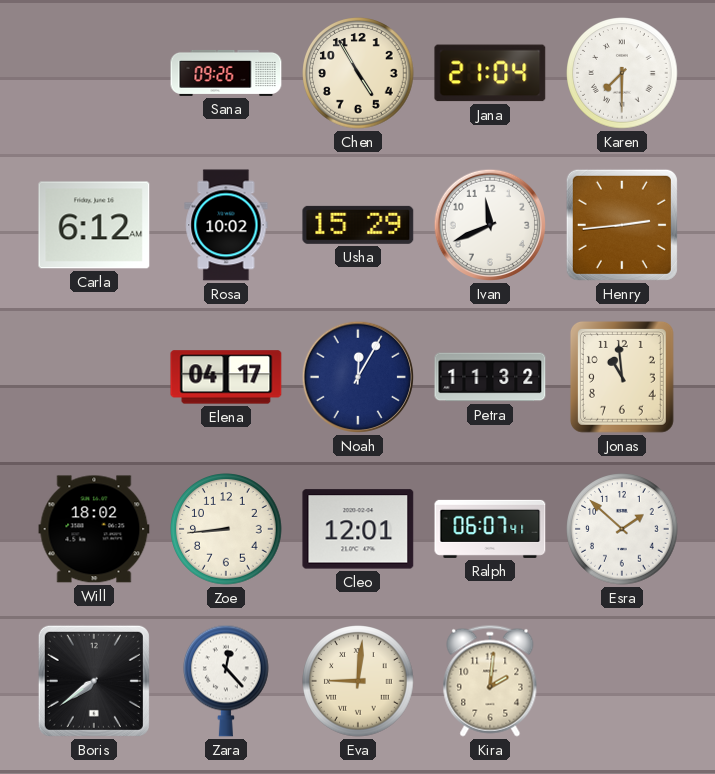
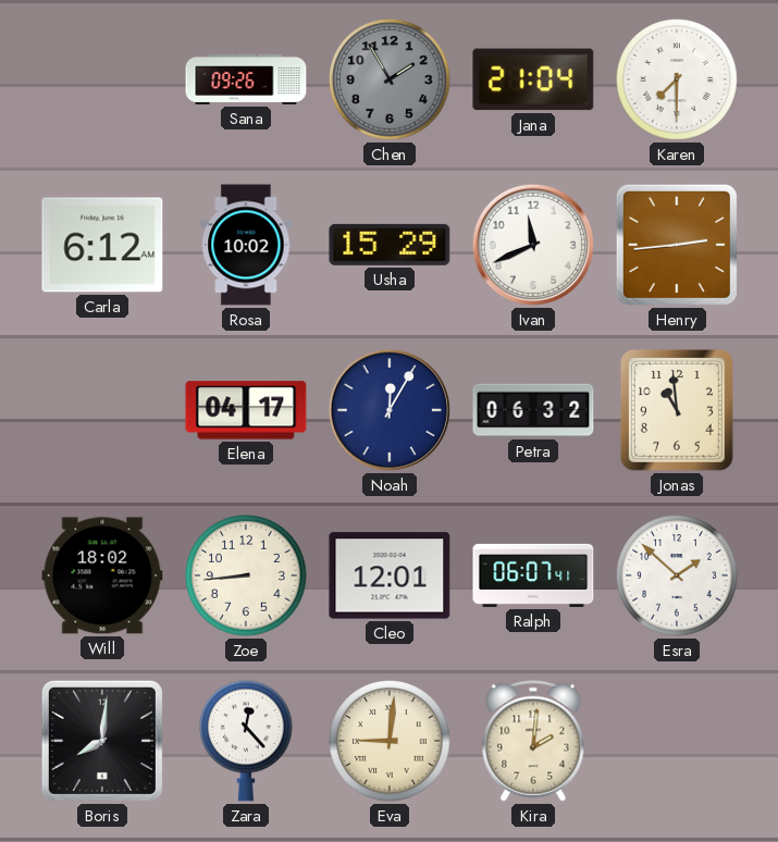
Chen: 4:55 -> 1:55
Chen dial: cream -> grey
Petra: 11:32 -> 06:32
Boris: 7:39 -> 8:01
